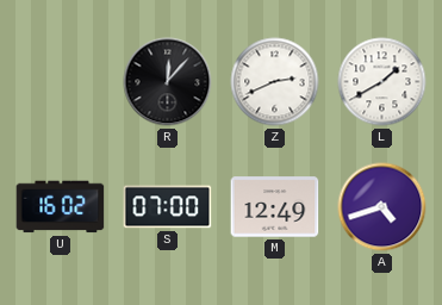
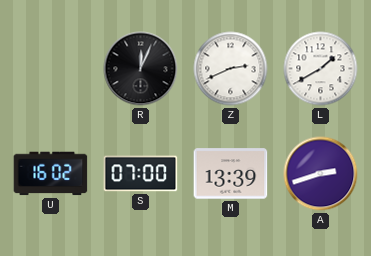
R: 12:07 -> 12:04
M: 12:49 -> 13:39
A: 4:42 -> 2:42
